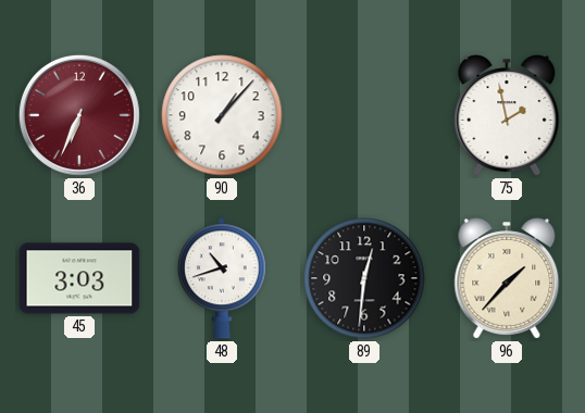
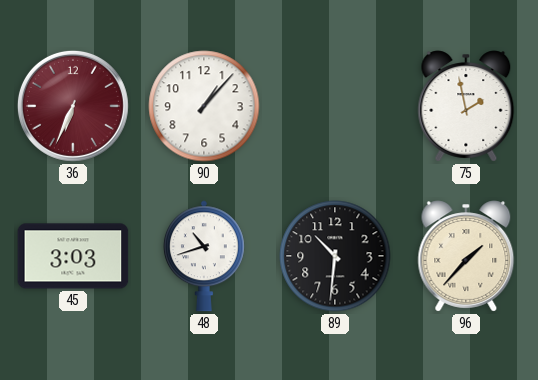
89: 12:31 -> 10:31
